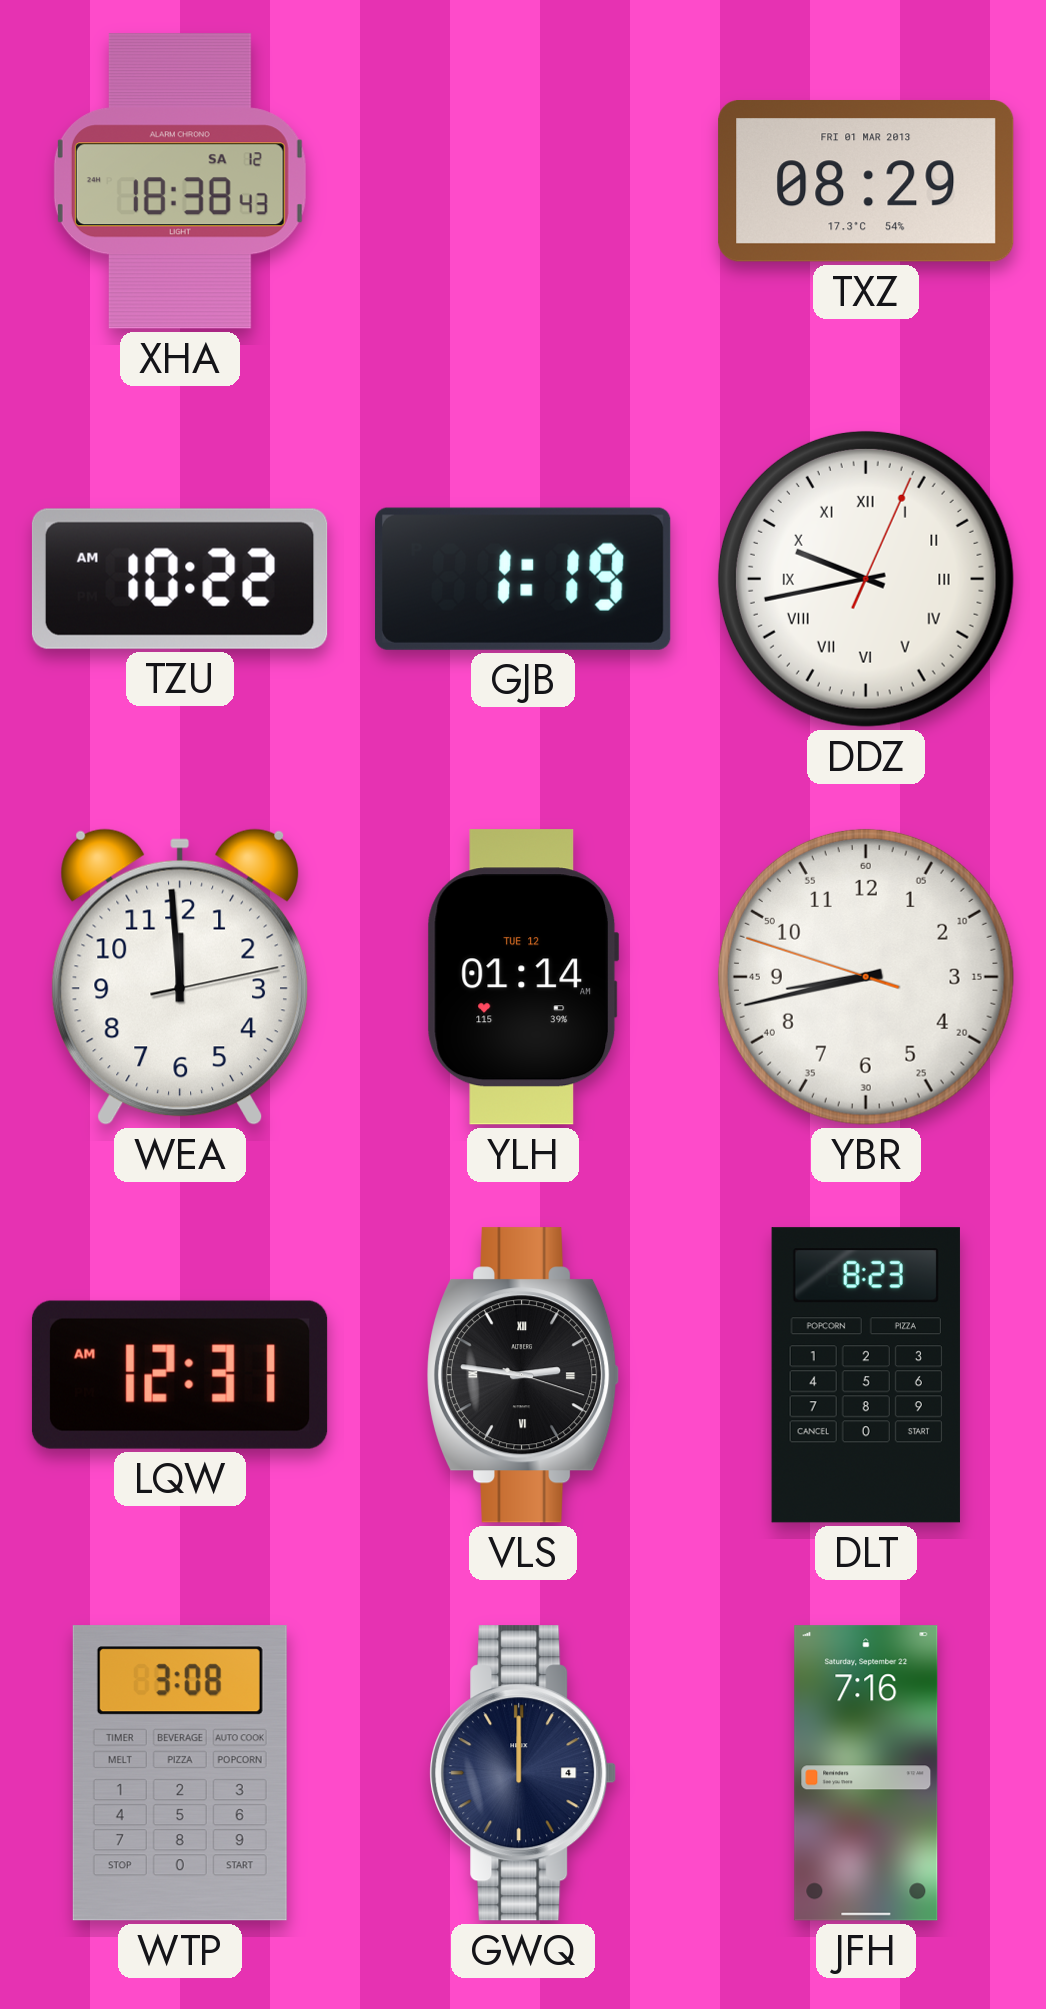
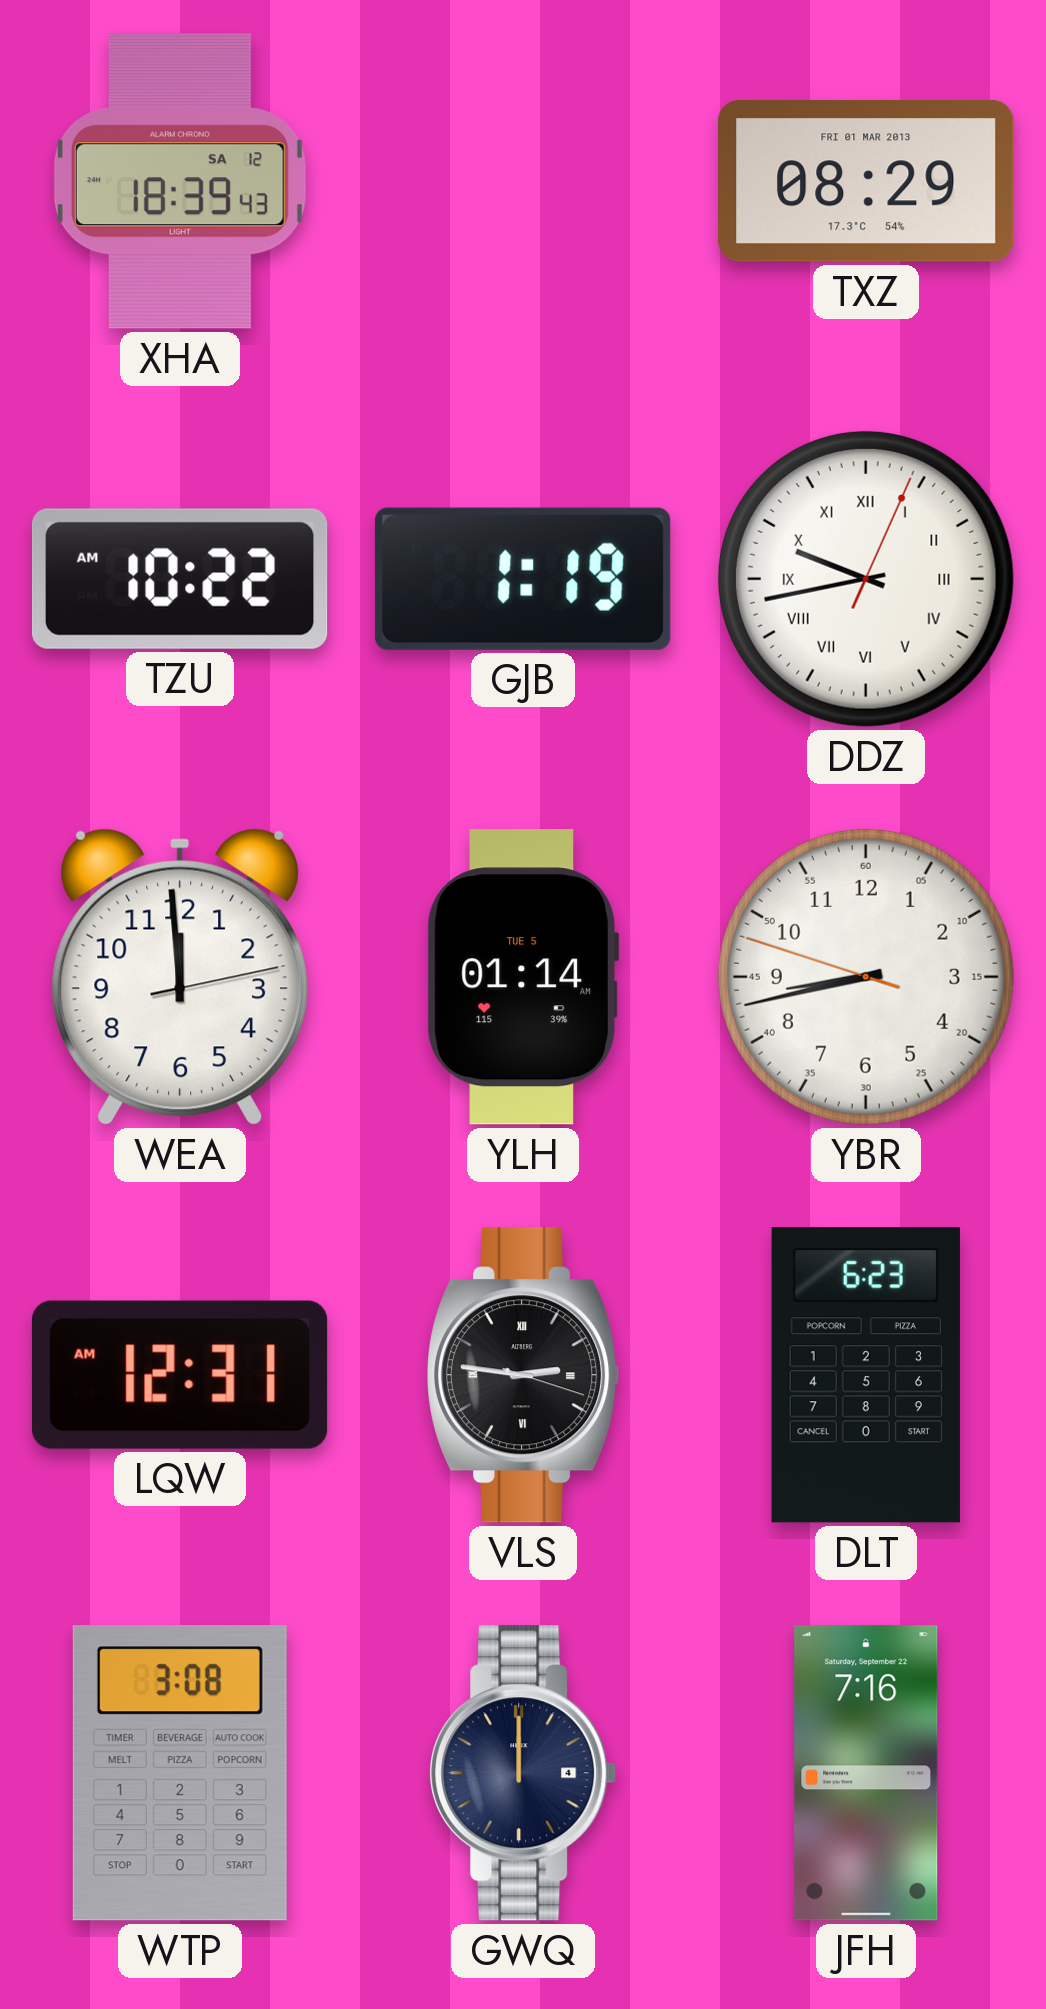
XHA: 18:38 -> 18:39
YLH date: TUE 12 -> TUE 5
DLT: 8:23 -> 6:23
